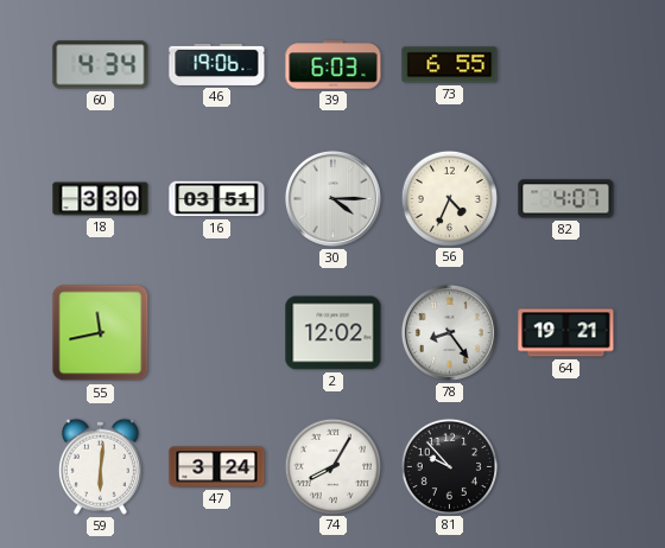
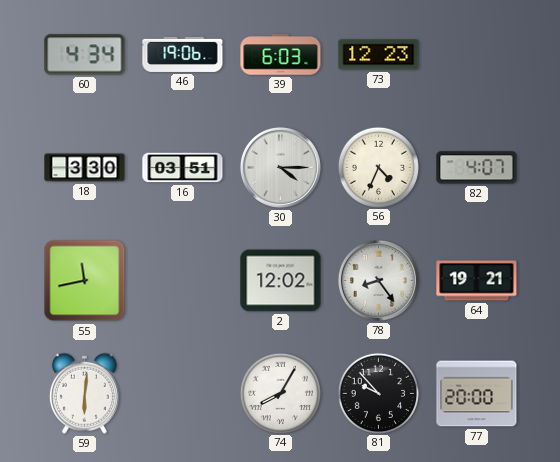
73: 6:55 -> 12:23
47: 3:24 -> none
77: none -> 20:00
